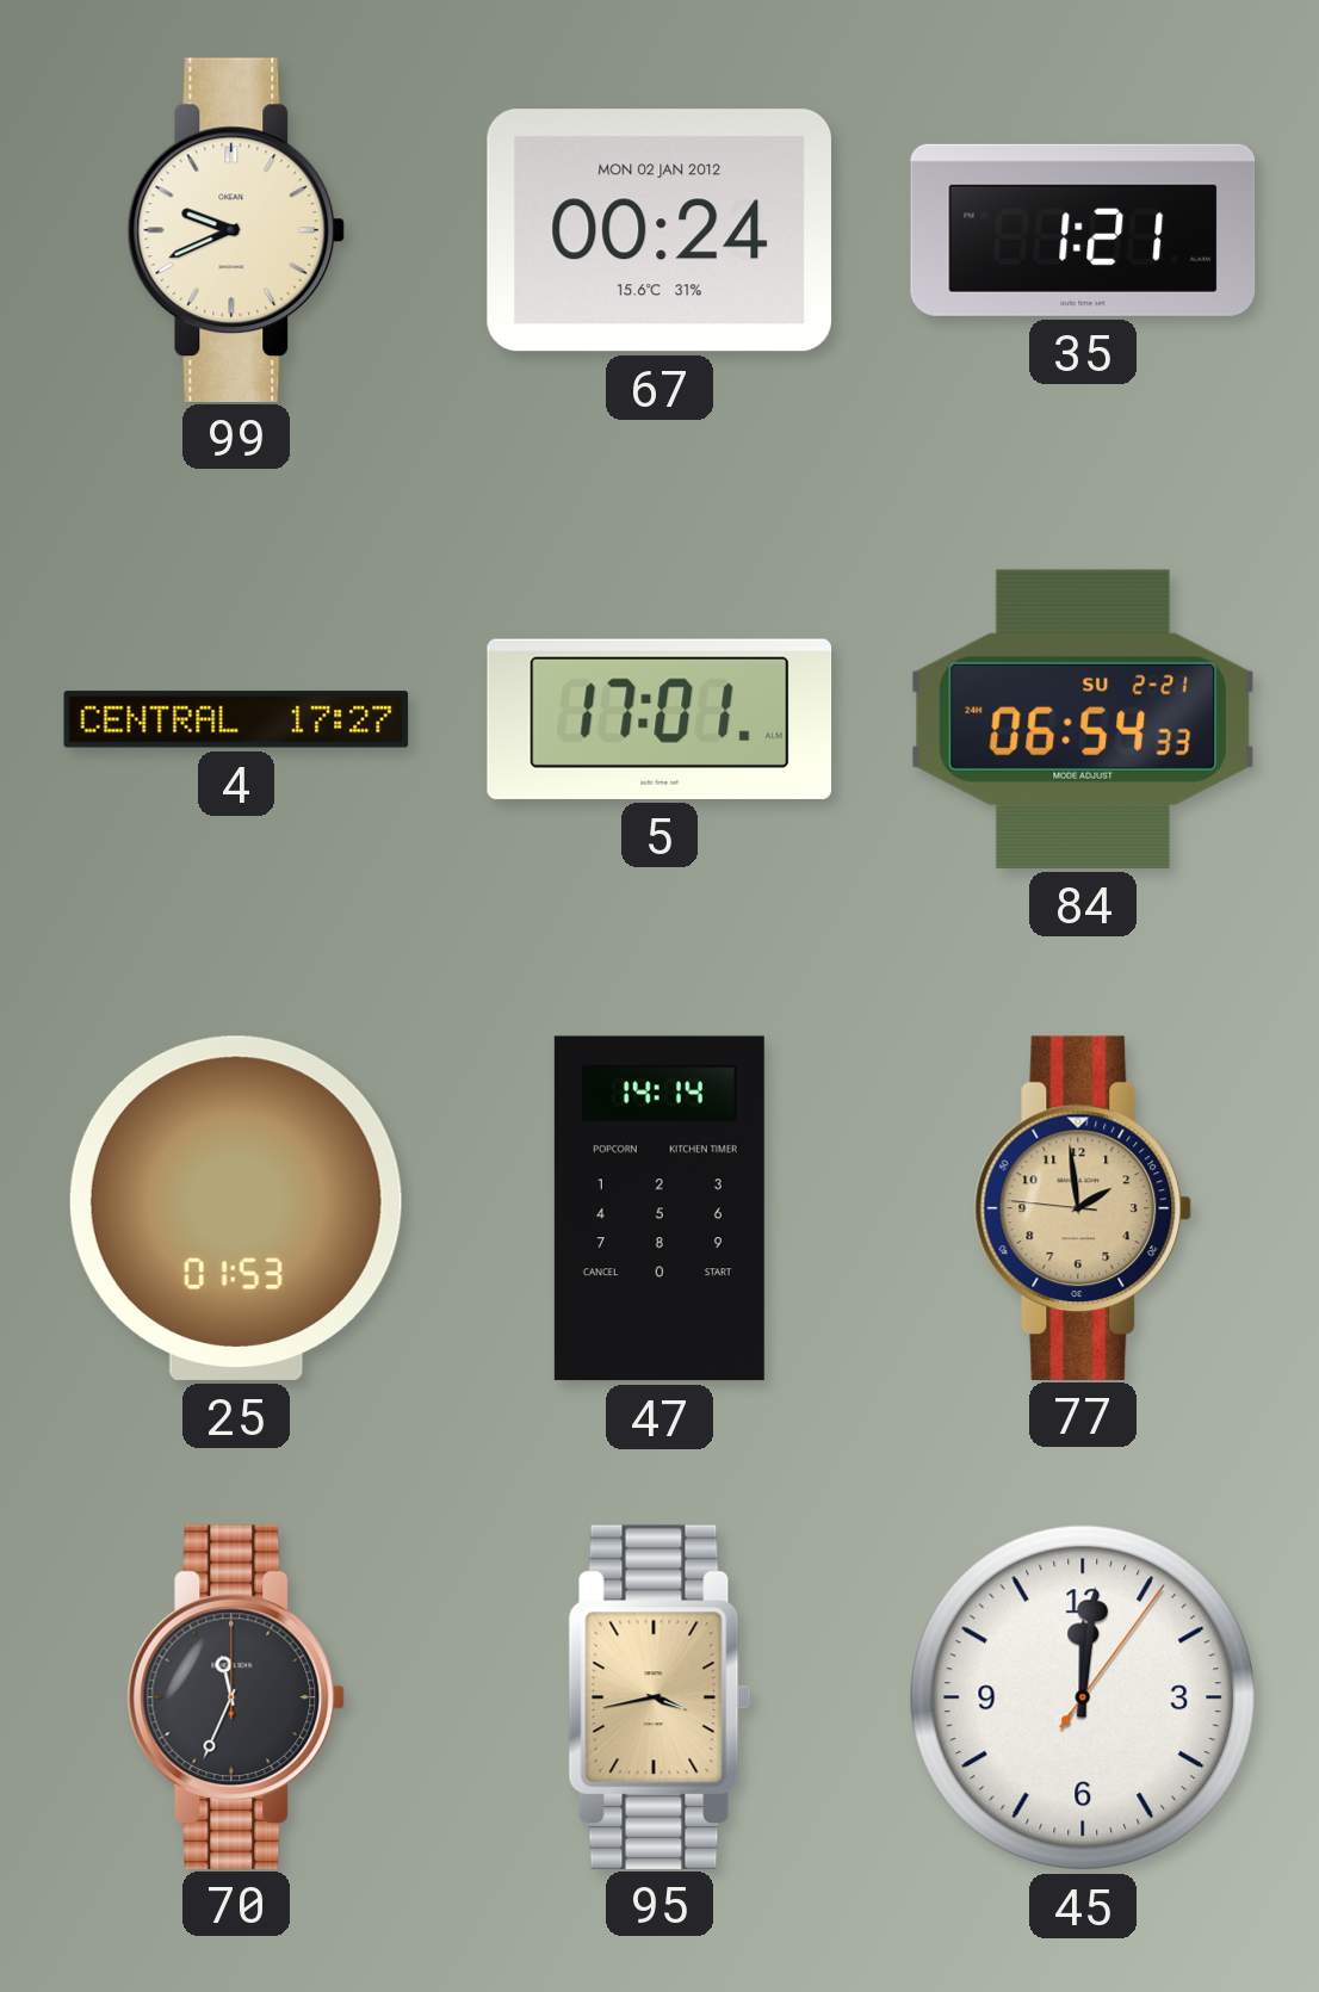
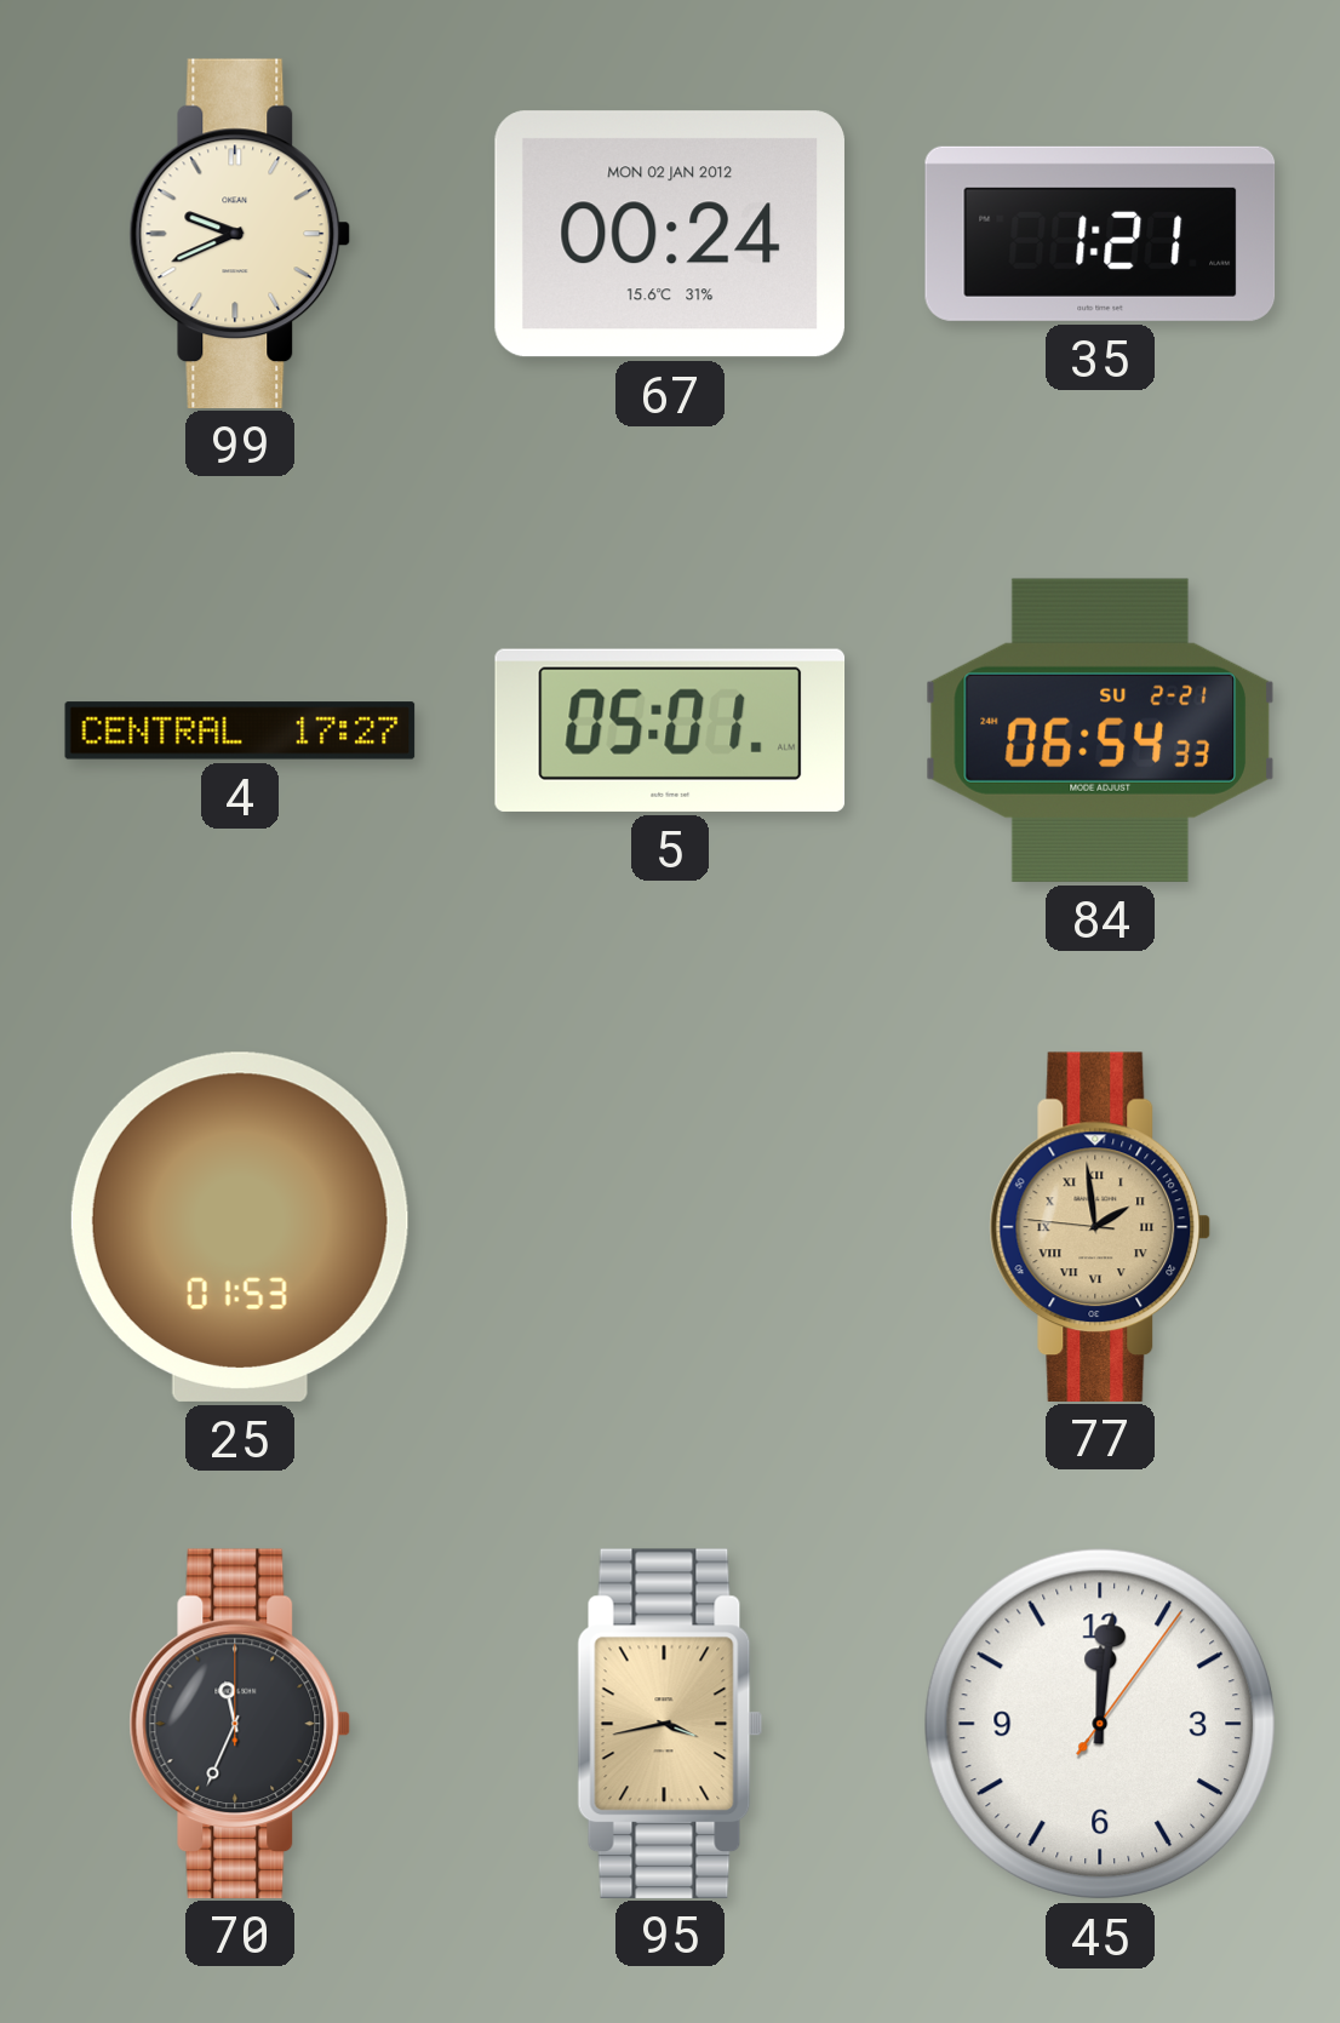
5: 17:01 -> 05:01
47: 14:14 -> none
77 numerals: Arabic -> Roman
